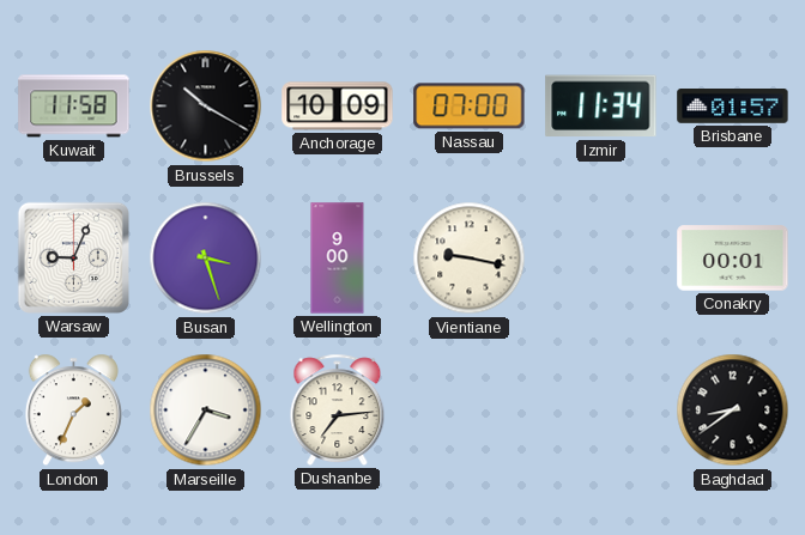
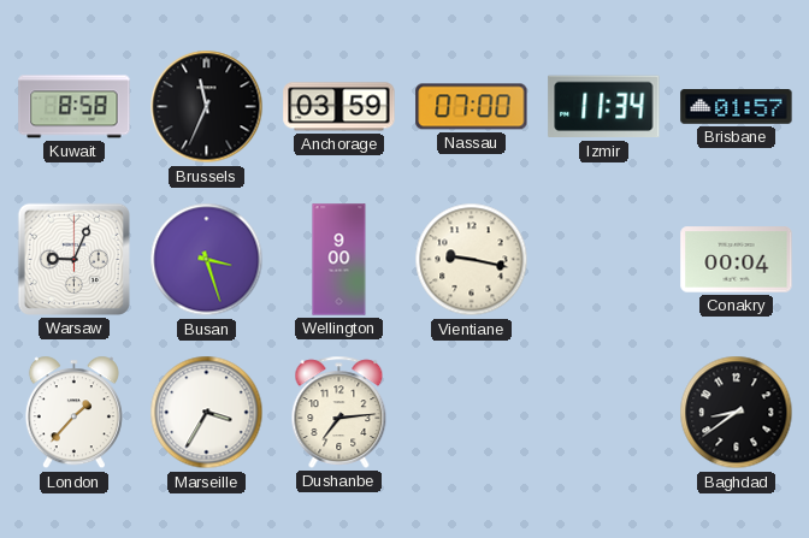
Kuwait: 11:58 -> 8:58
Brussels: 10:20 -> 11:34
Anchorage: 10:09 -> 03:59
Conakry: 00:01 -> 00:04
London: 1:34 -> 1:37
